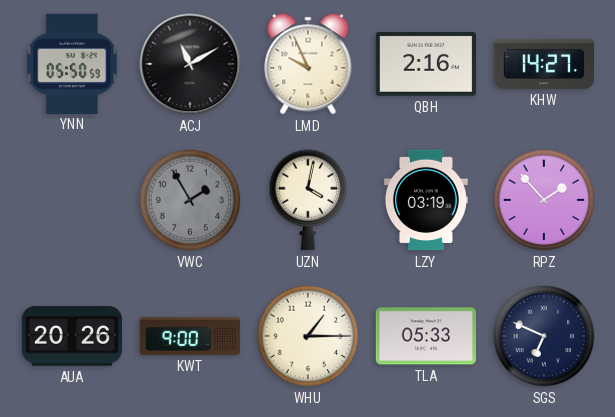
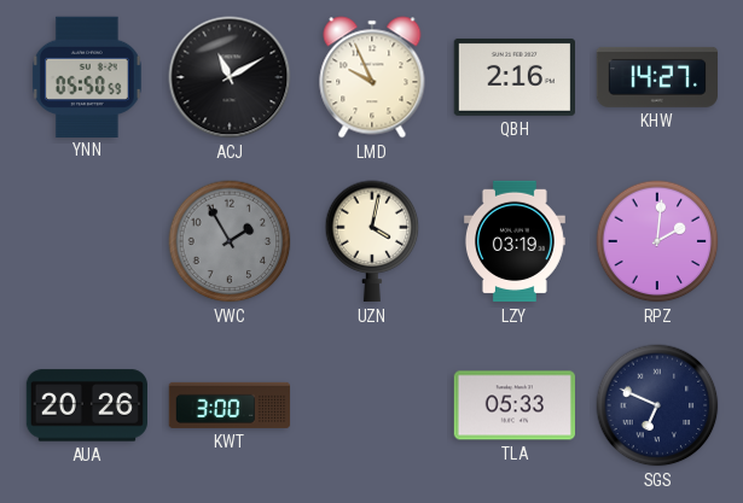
RPZ: 1:53 -> 2:01
KWT: 9:00 -> 3:00
WHU: 1:15 -> none
